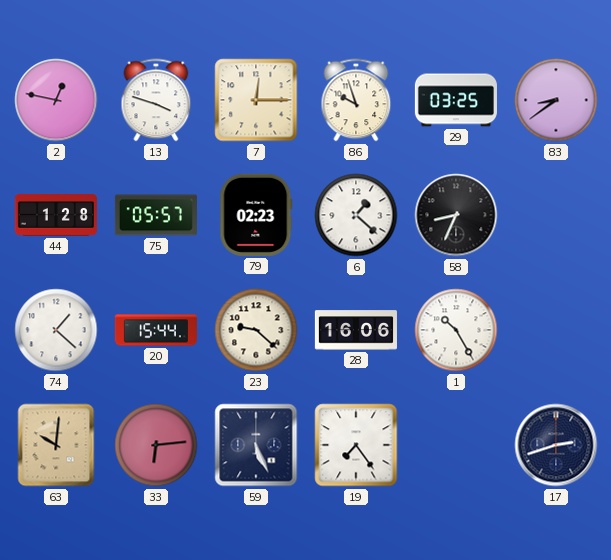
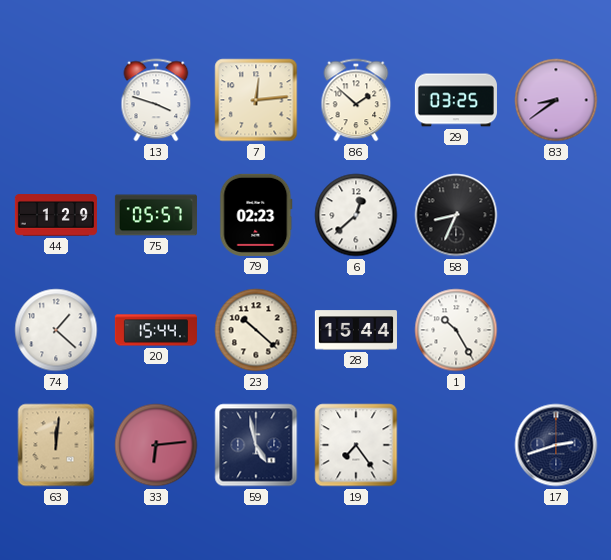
2: 12:47 -> none
7: 12:15 -> 12:14
86: 9:57 -> 1:52
44: 1:28 -> 1:29
6: 1:22 -> 12:38
23: 9:22 -> 10:22
28: 16:06 -> 15:44
63: 10:01 -> 12:01
59: 5:26 -> 4:58
